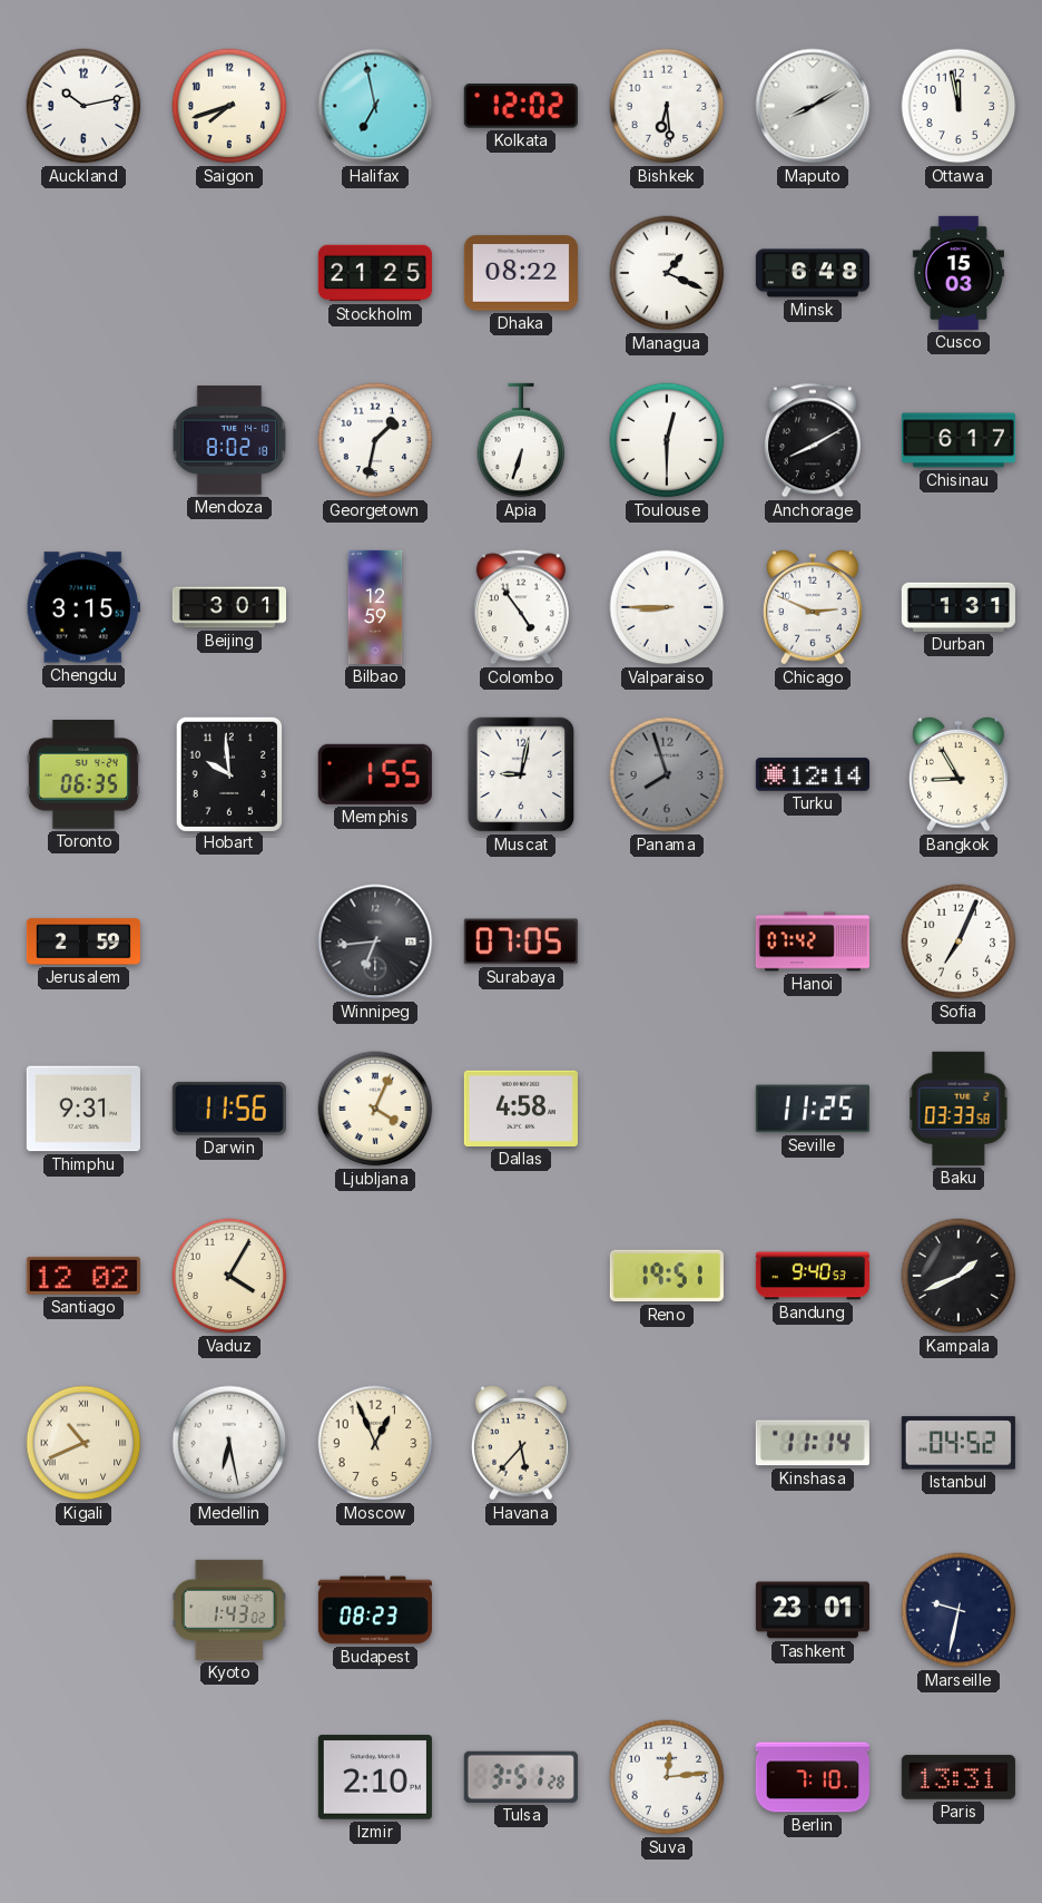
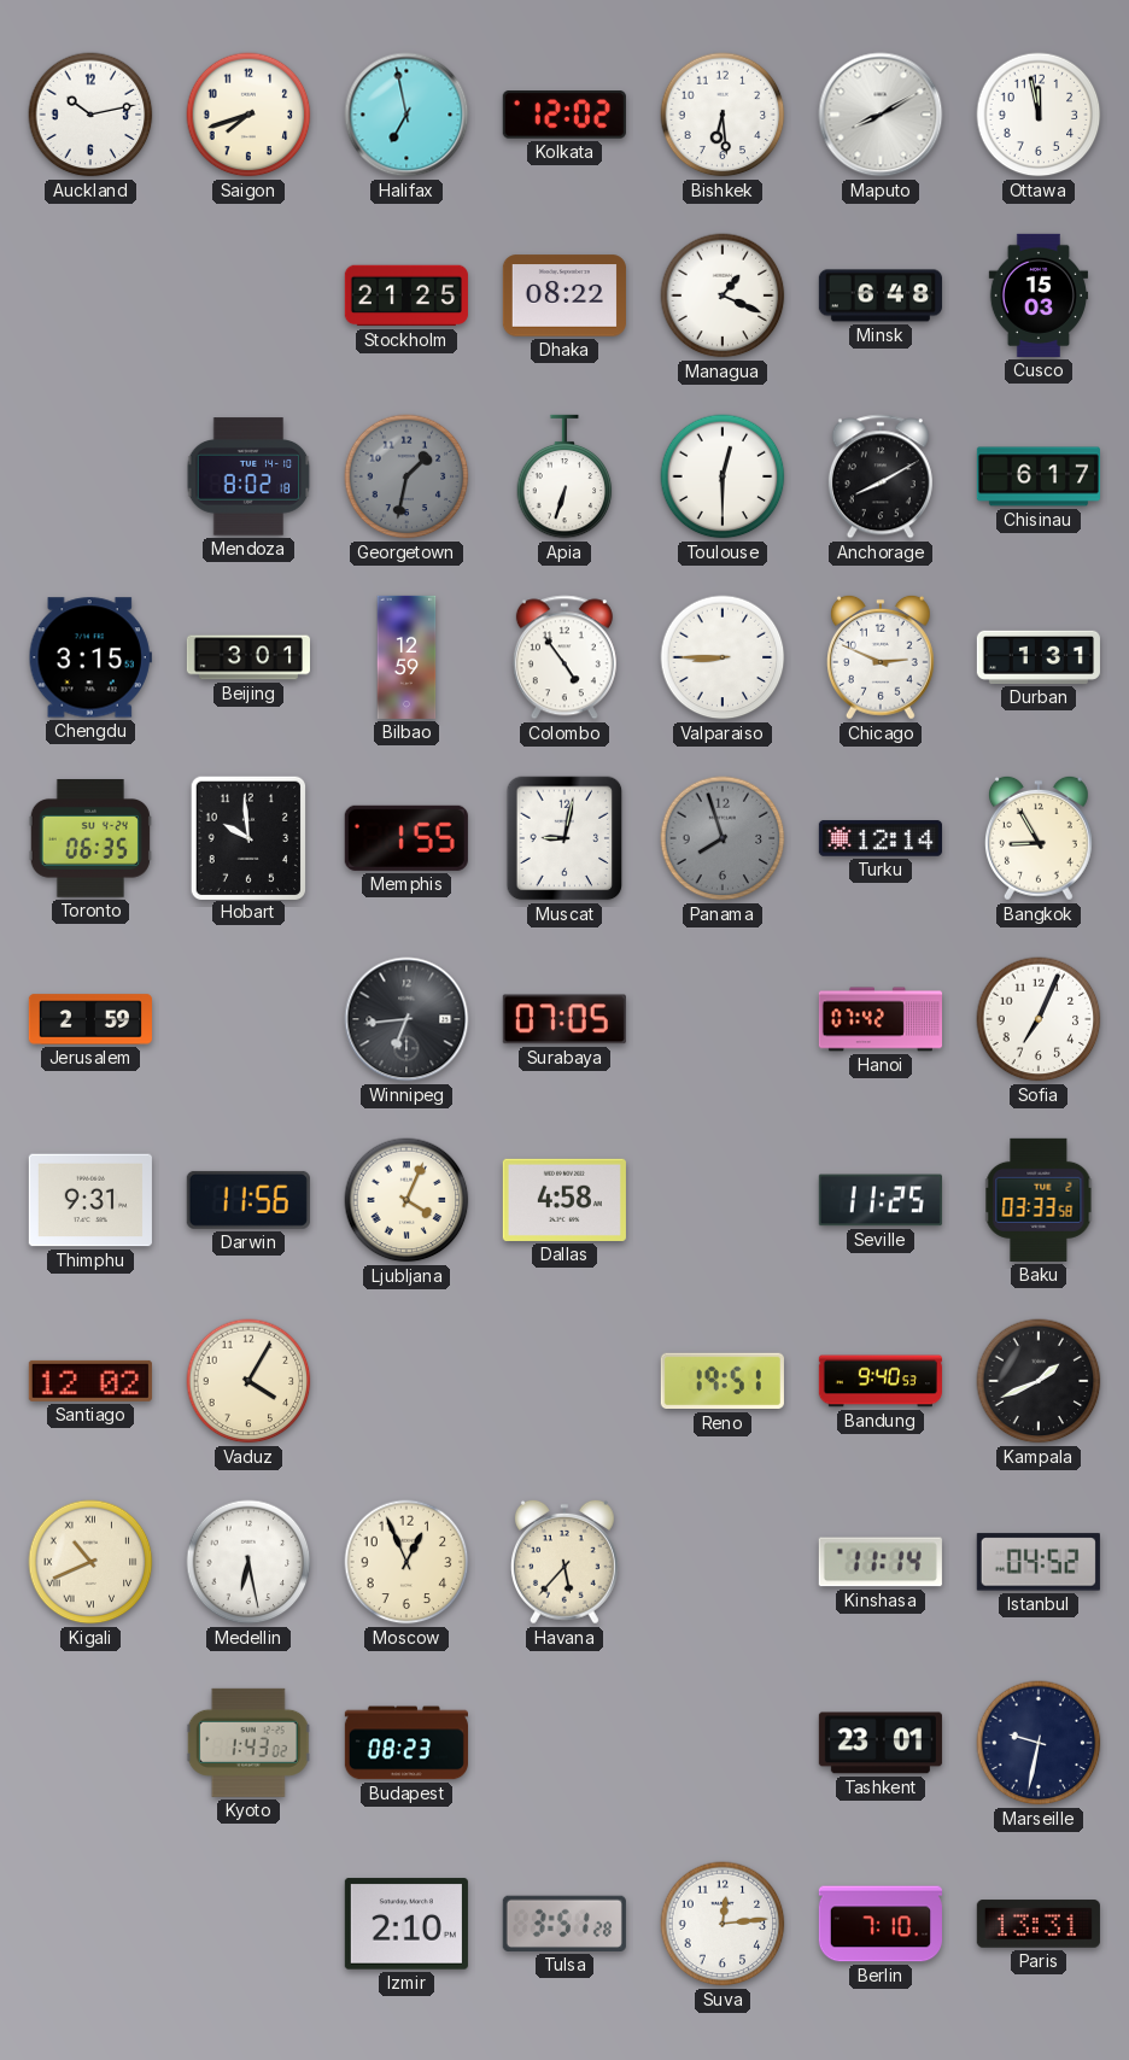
Georgetown dial: white -> grey
